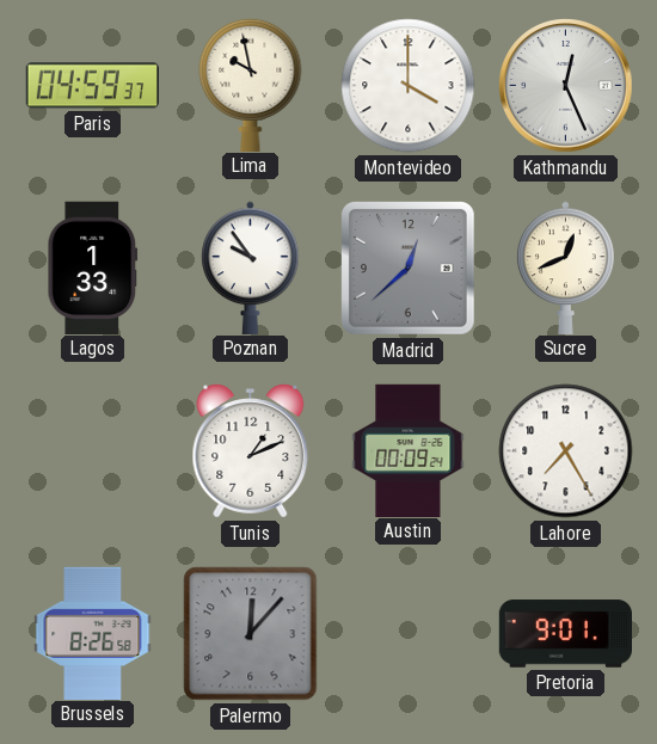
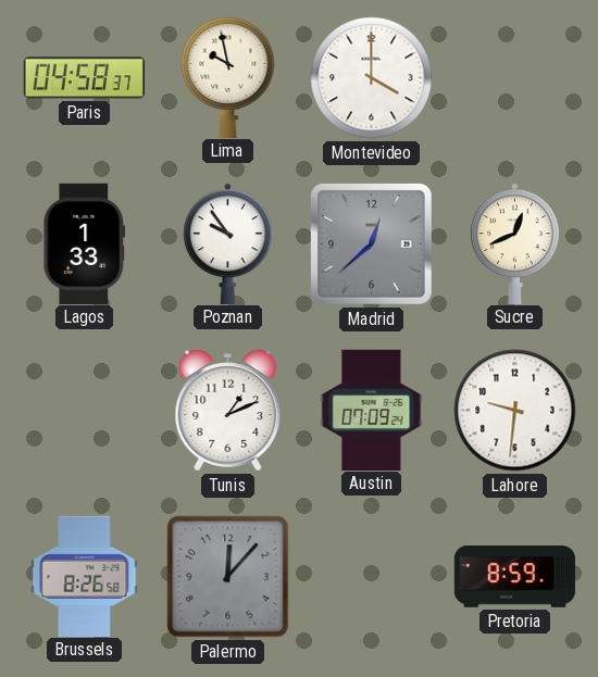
Paris: 04:59 -> 04:58
Kathmandu: 12:26 -> none
Austin: 00:09 -> 07:09
Lahore: 7:25 -> 9:31
Pretoria: 9:01 -> 8:59
